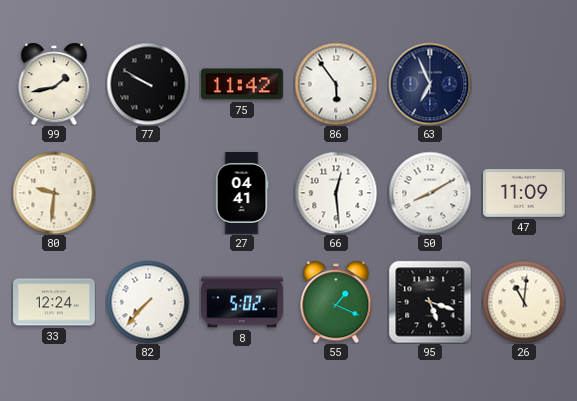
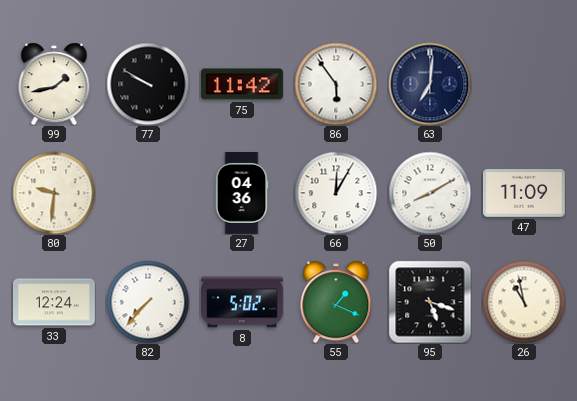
63: 6:56 -> 7:01
27: 04:41 -> 04:36
66: 12:29 -> 12:05
26: 11:01 -> 10:58
